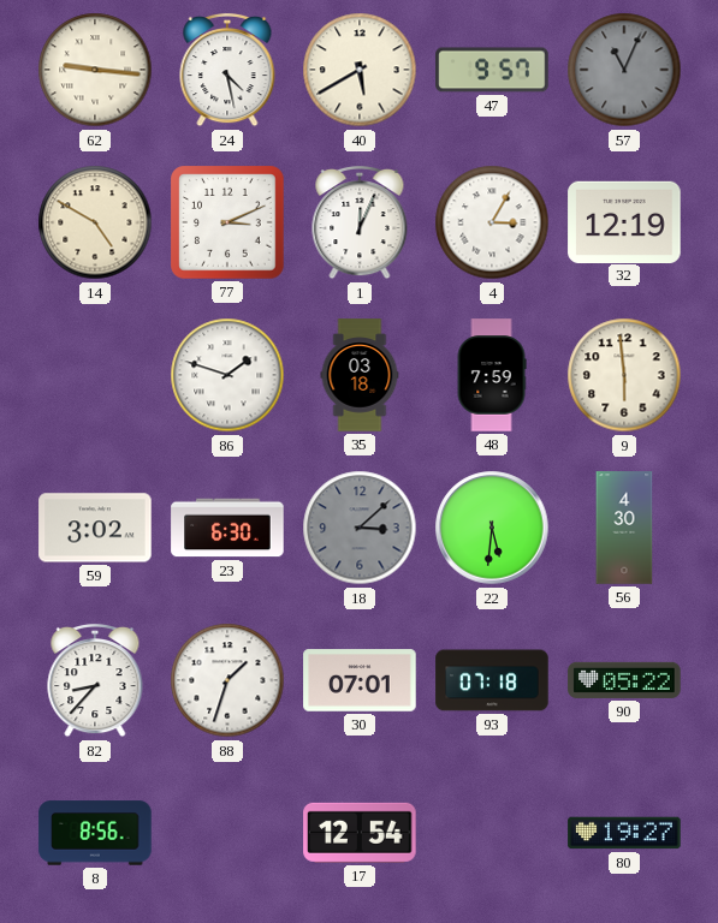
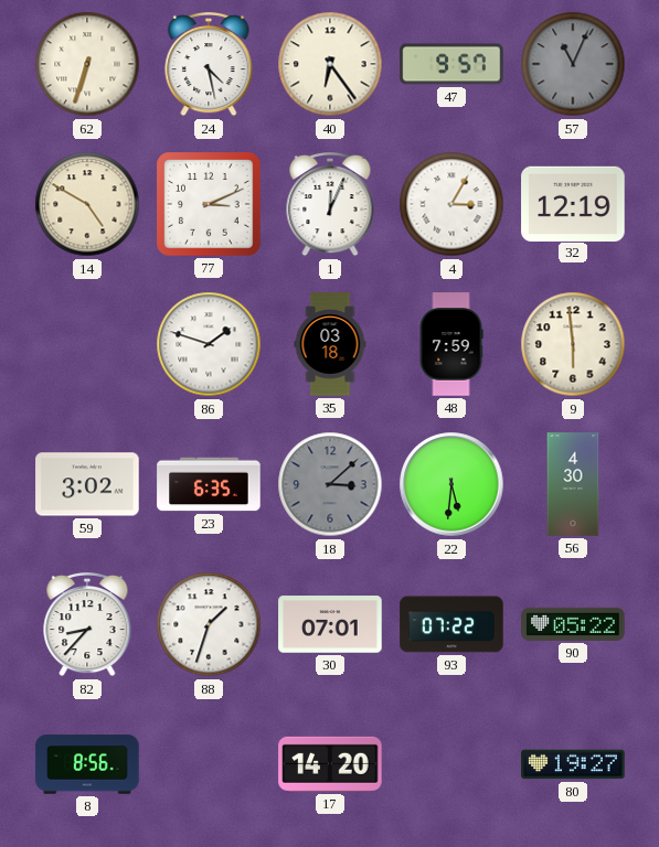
62: 9:16 -> 6:33
40: 5:40 -> 6:24
23: 6:30 -> 6:35
93: 07:18 -> 07:22
17: 12:54 -> 14:20
